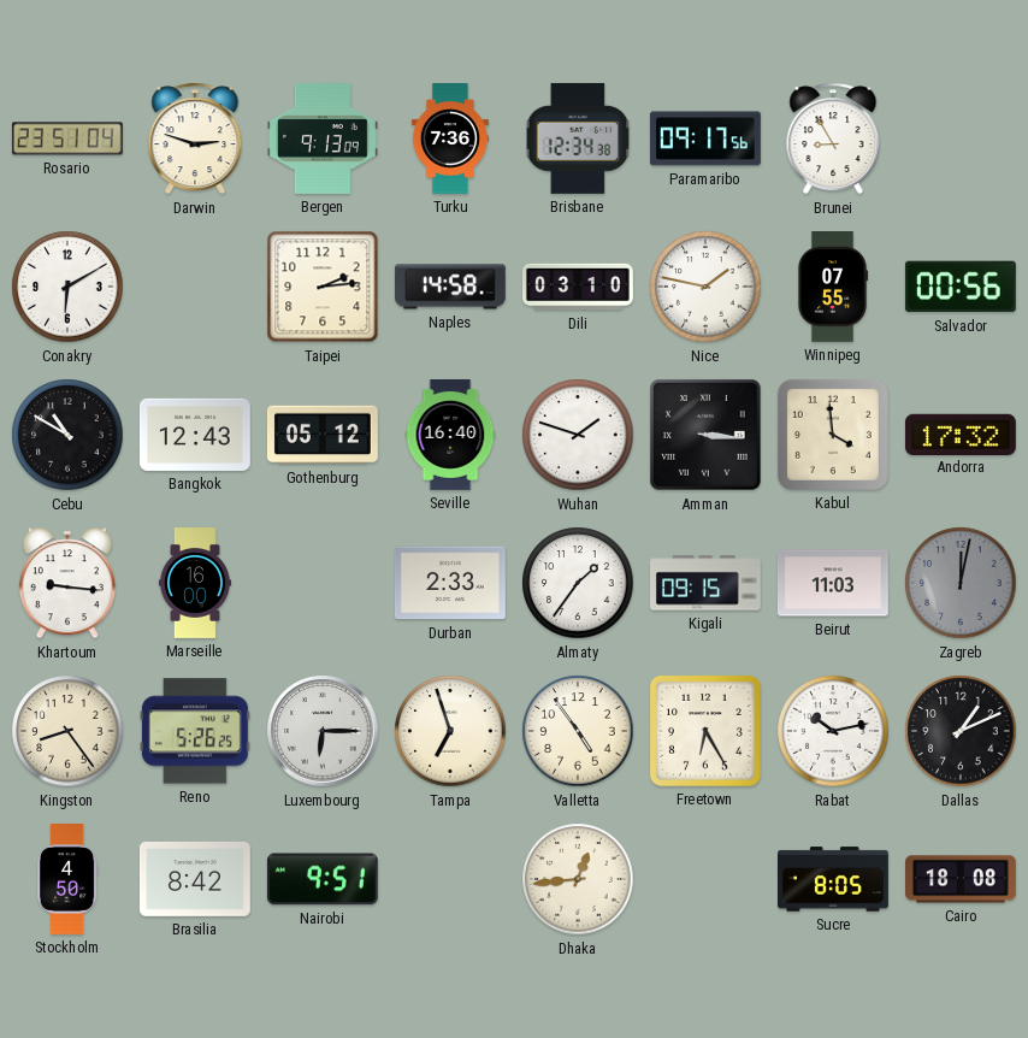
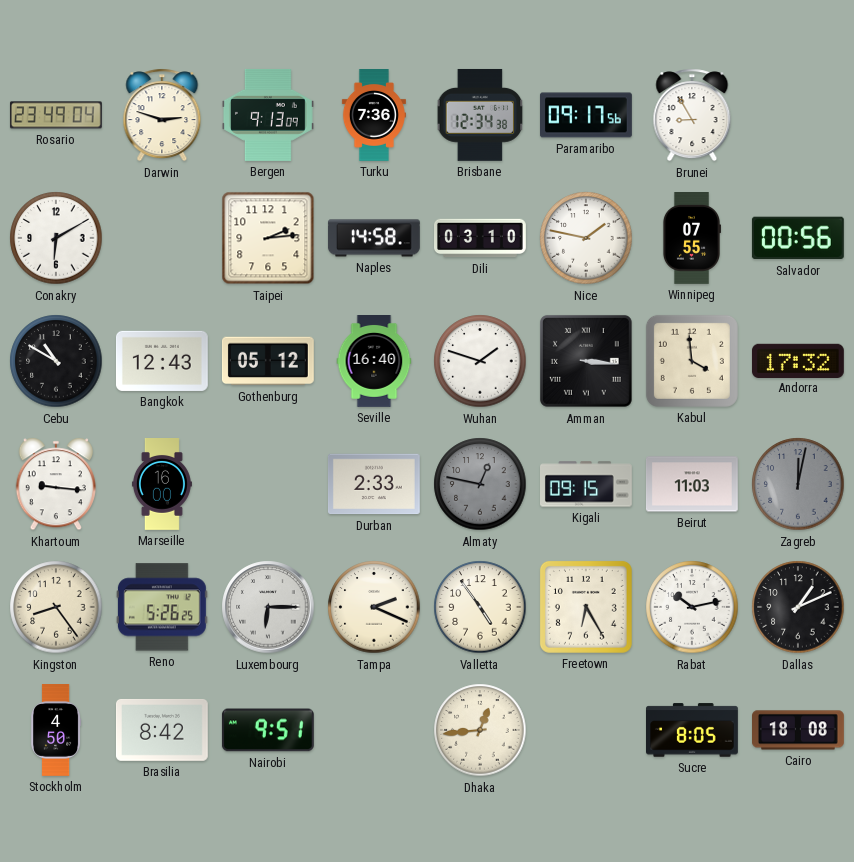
Rosario: 23:51 -> 23:49
Almaty: 1:36 -> 12:47
Almaty dial: white -> grey
Tampa: 6:57 -> 2:19
